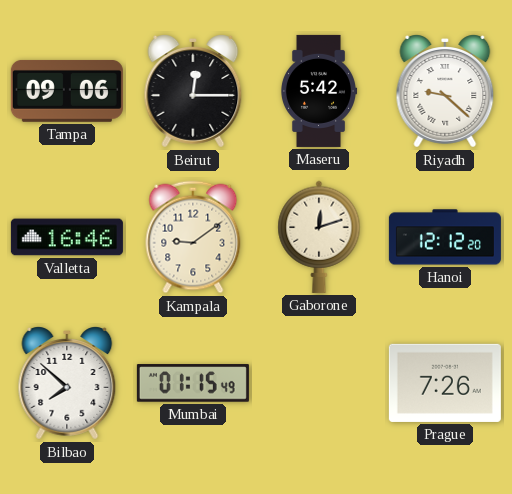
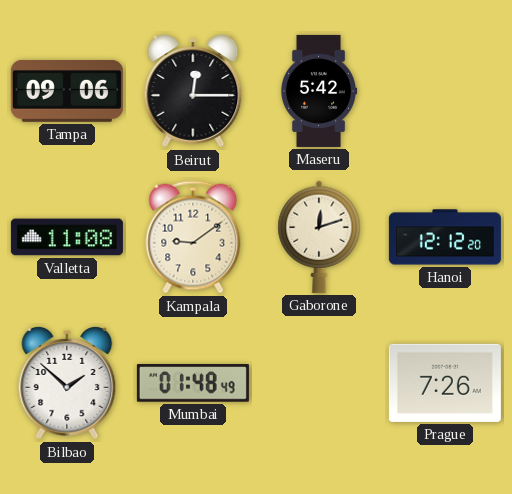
Riyadh: 9:22 -> none
Valletta: 16:46 -> 11:08
Bilbao: 7:52 -> 1:52
Mumbai: 01:15 -> 01:48
